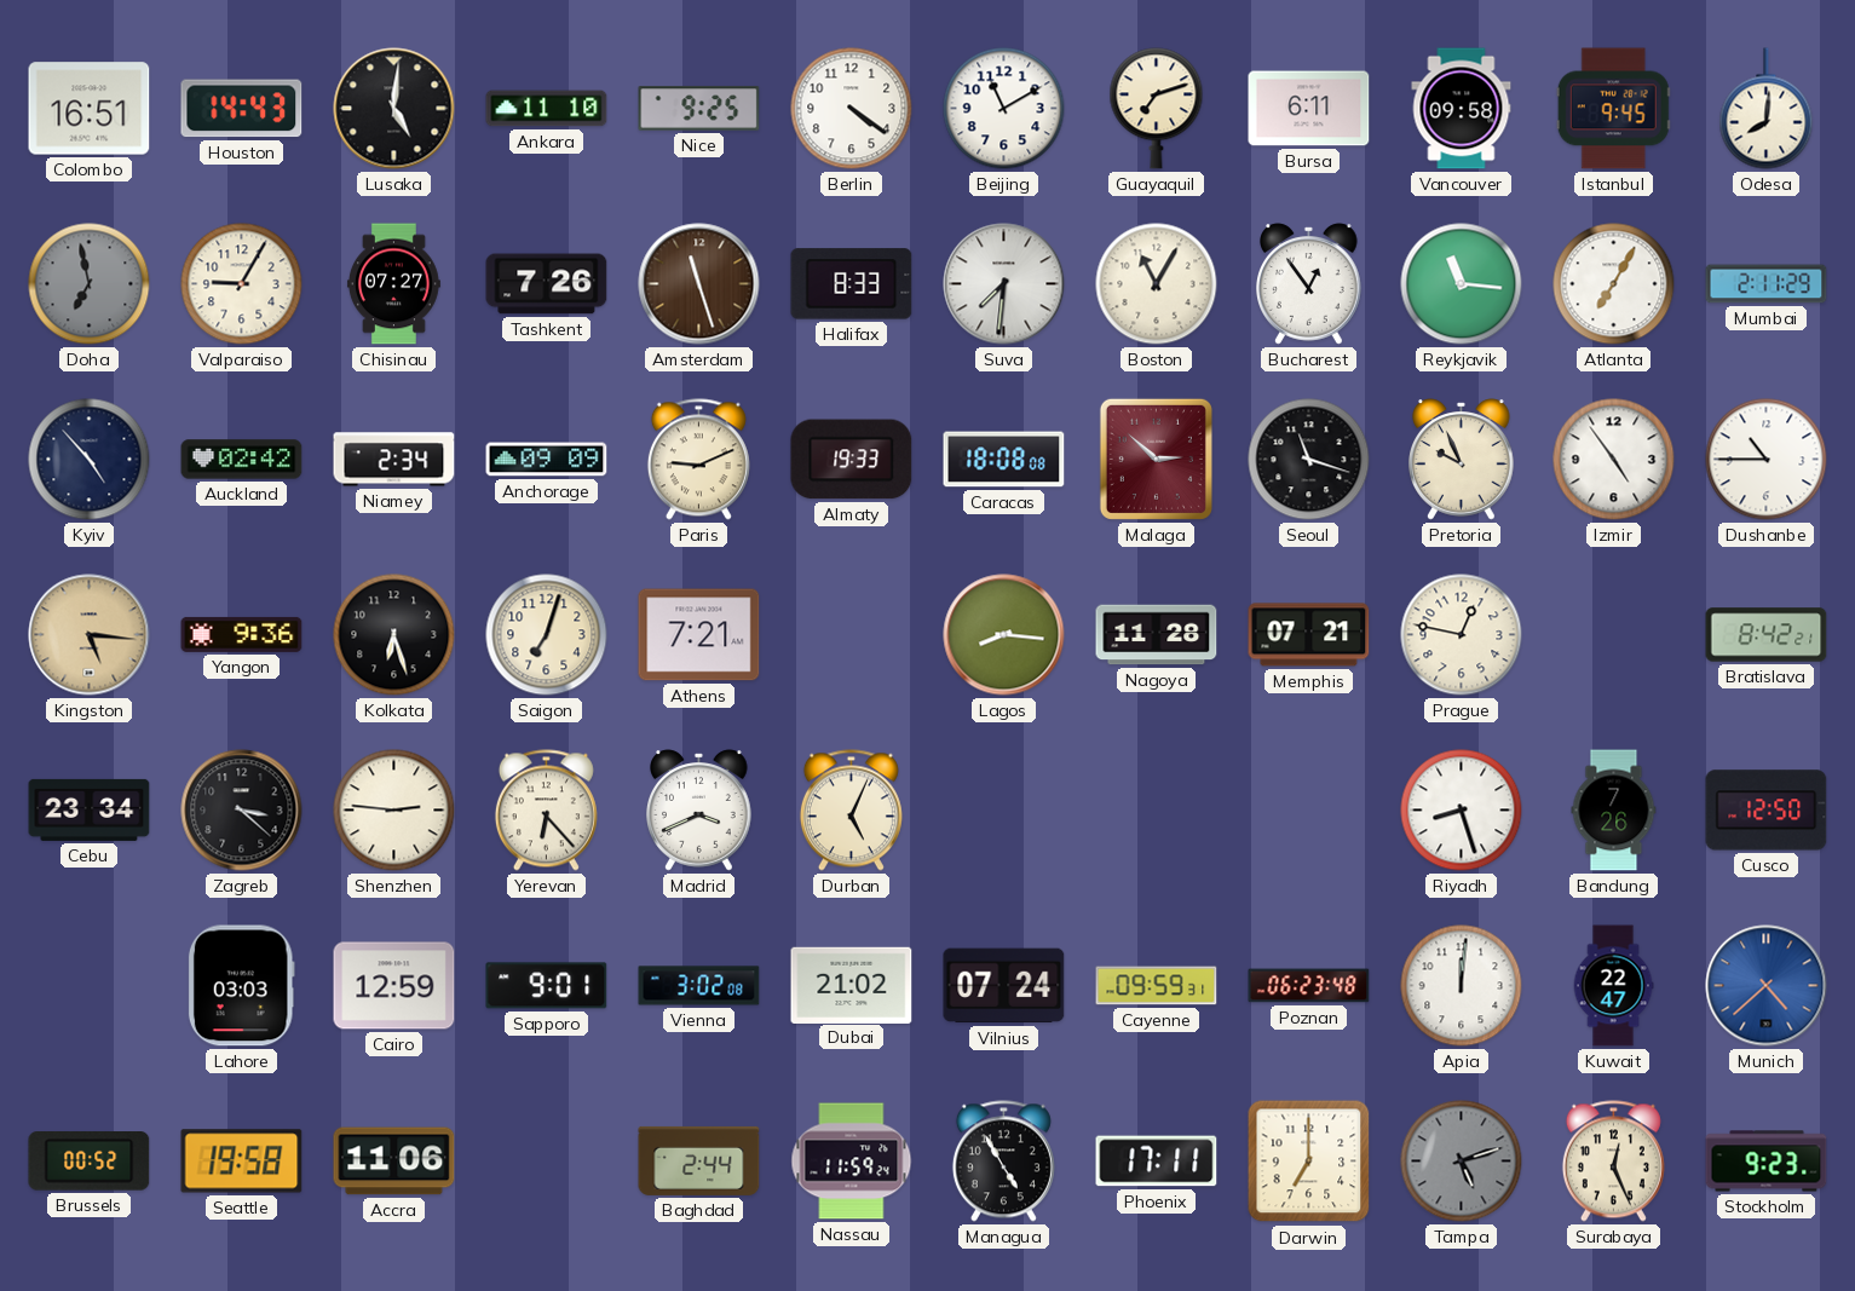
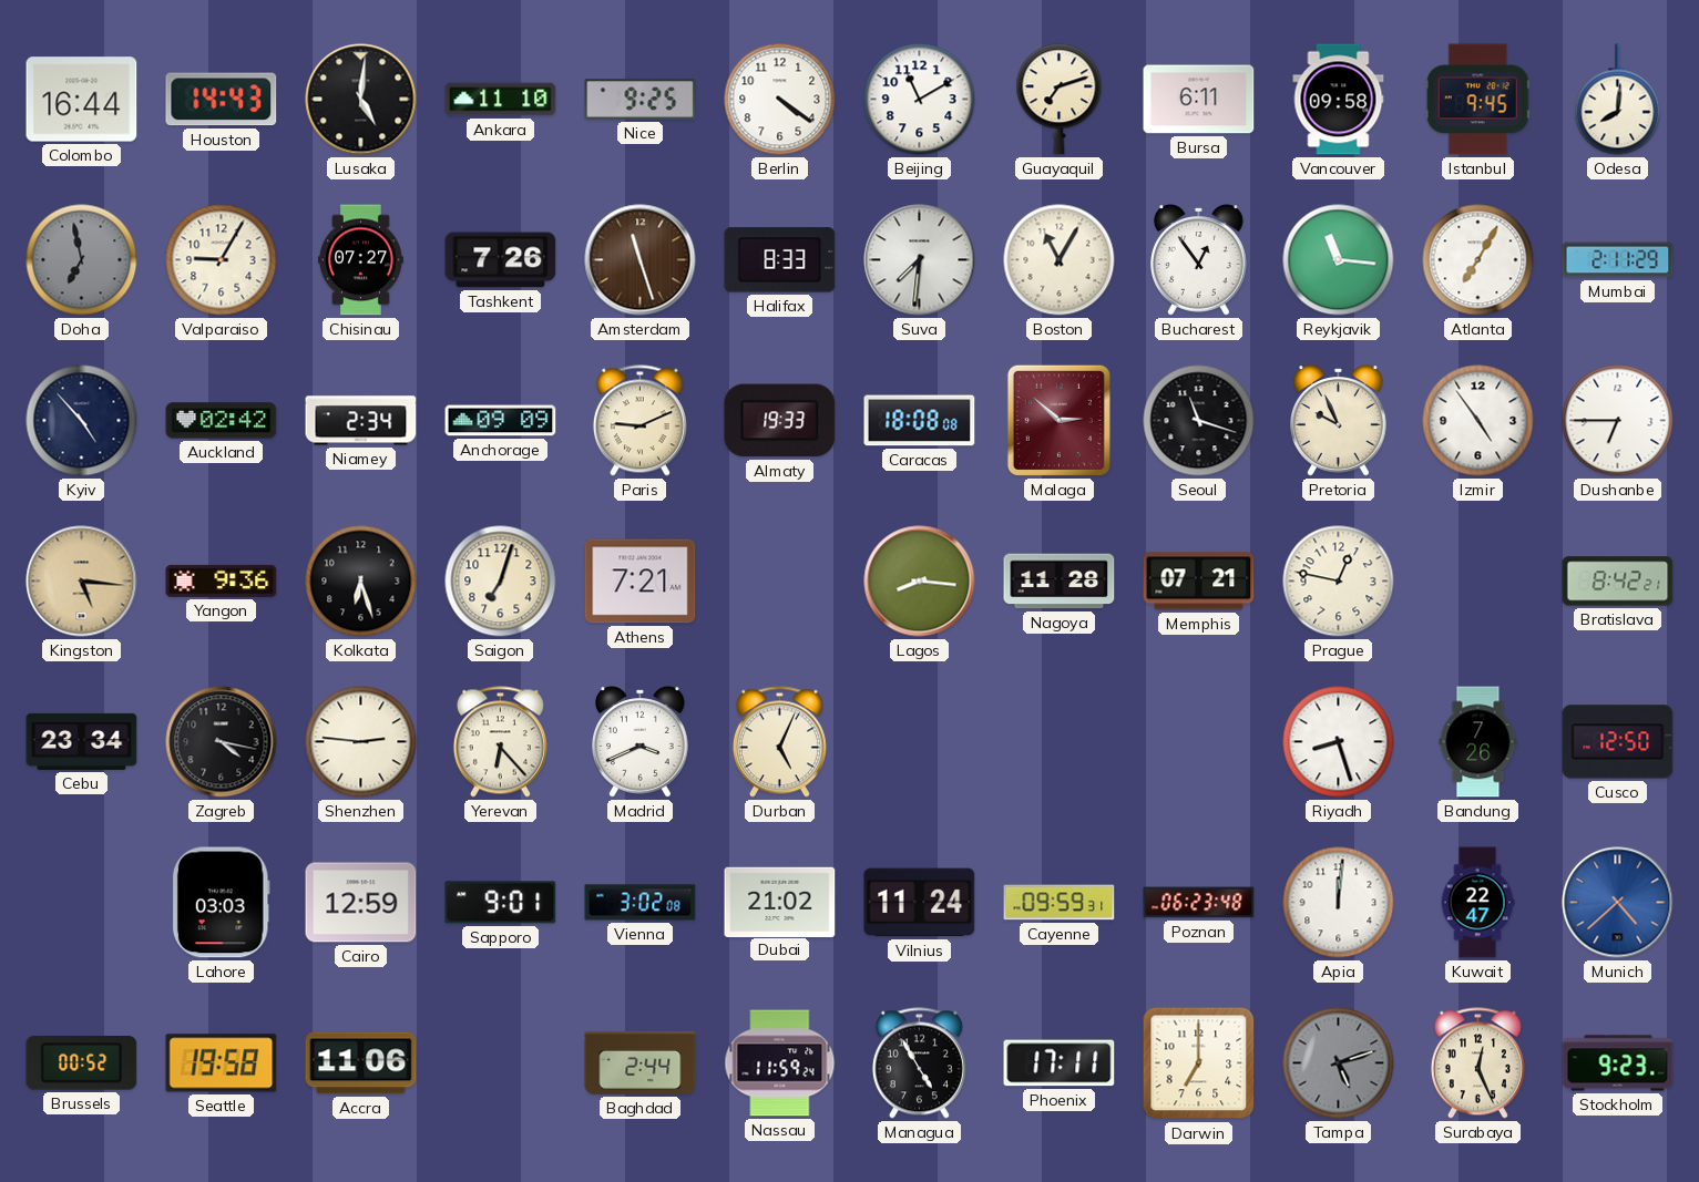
Colombo: 16:51 -> 16:44
Dushanbe: 10:45 -> 6:45
Zagreb: 3:22 -> 4:17
Vilnius: 07:24 -> 11:24
